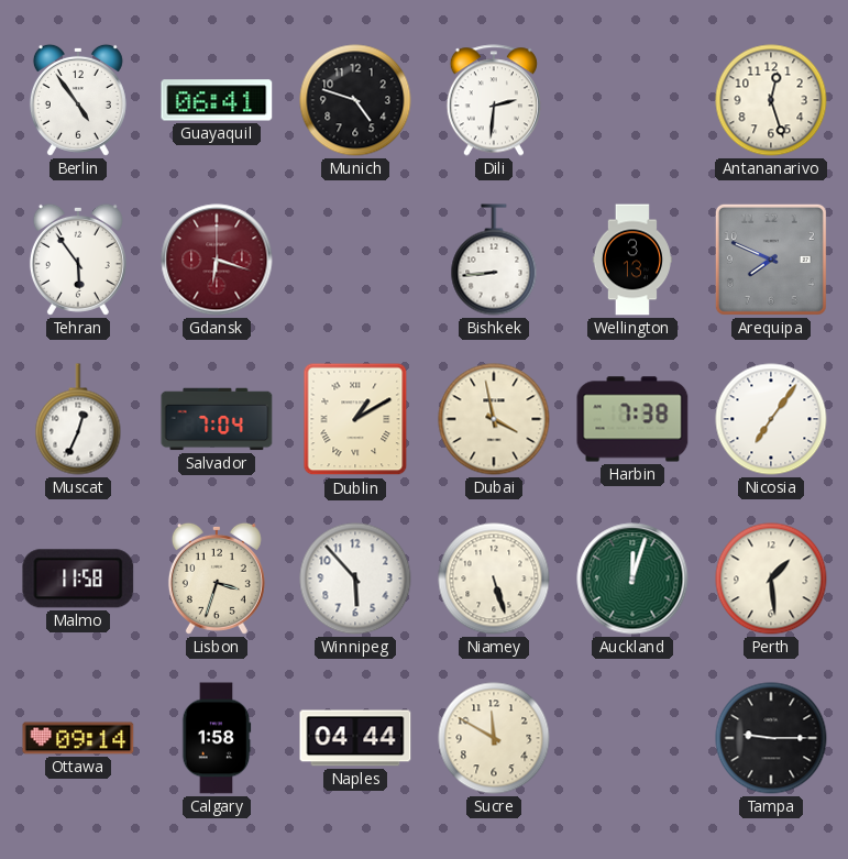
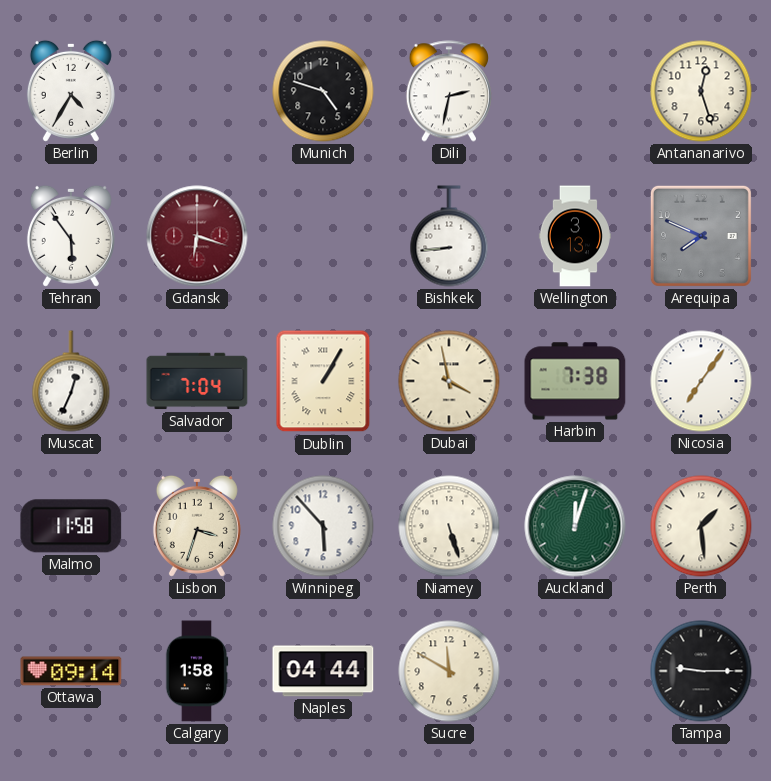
Berlin: 4:54 -> 4:35
Guayaquil: 06:41 -> none
Dili: 2:31 -> 2:32
Dublin: 1:10 -> 1:05
